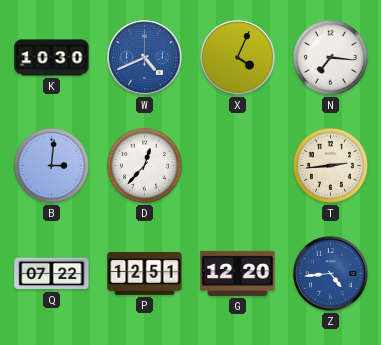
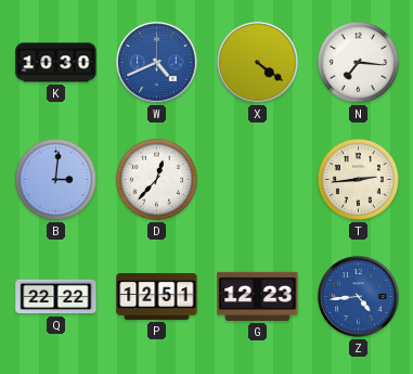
X: 4:04 -> 4:21
Q: 07:22 -> 22:22
G: 12:20 -> 12:23
